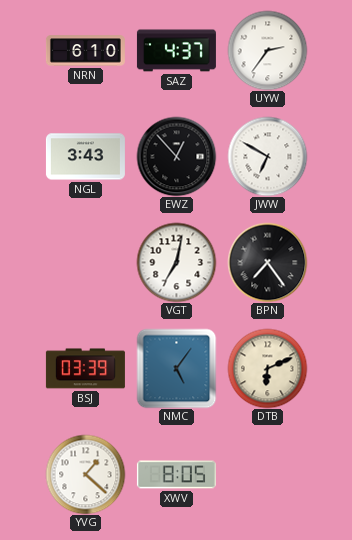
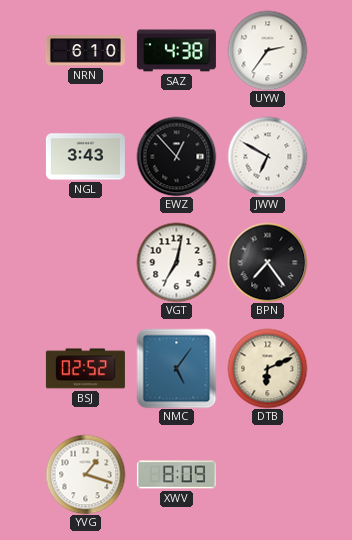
SAZ: 4:37 -> 4:38
BSJ: 03:39 -> 02:52
YVG: 1:22 -> 1:18
XWV: 8:05 -> 8:09
